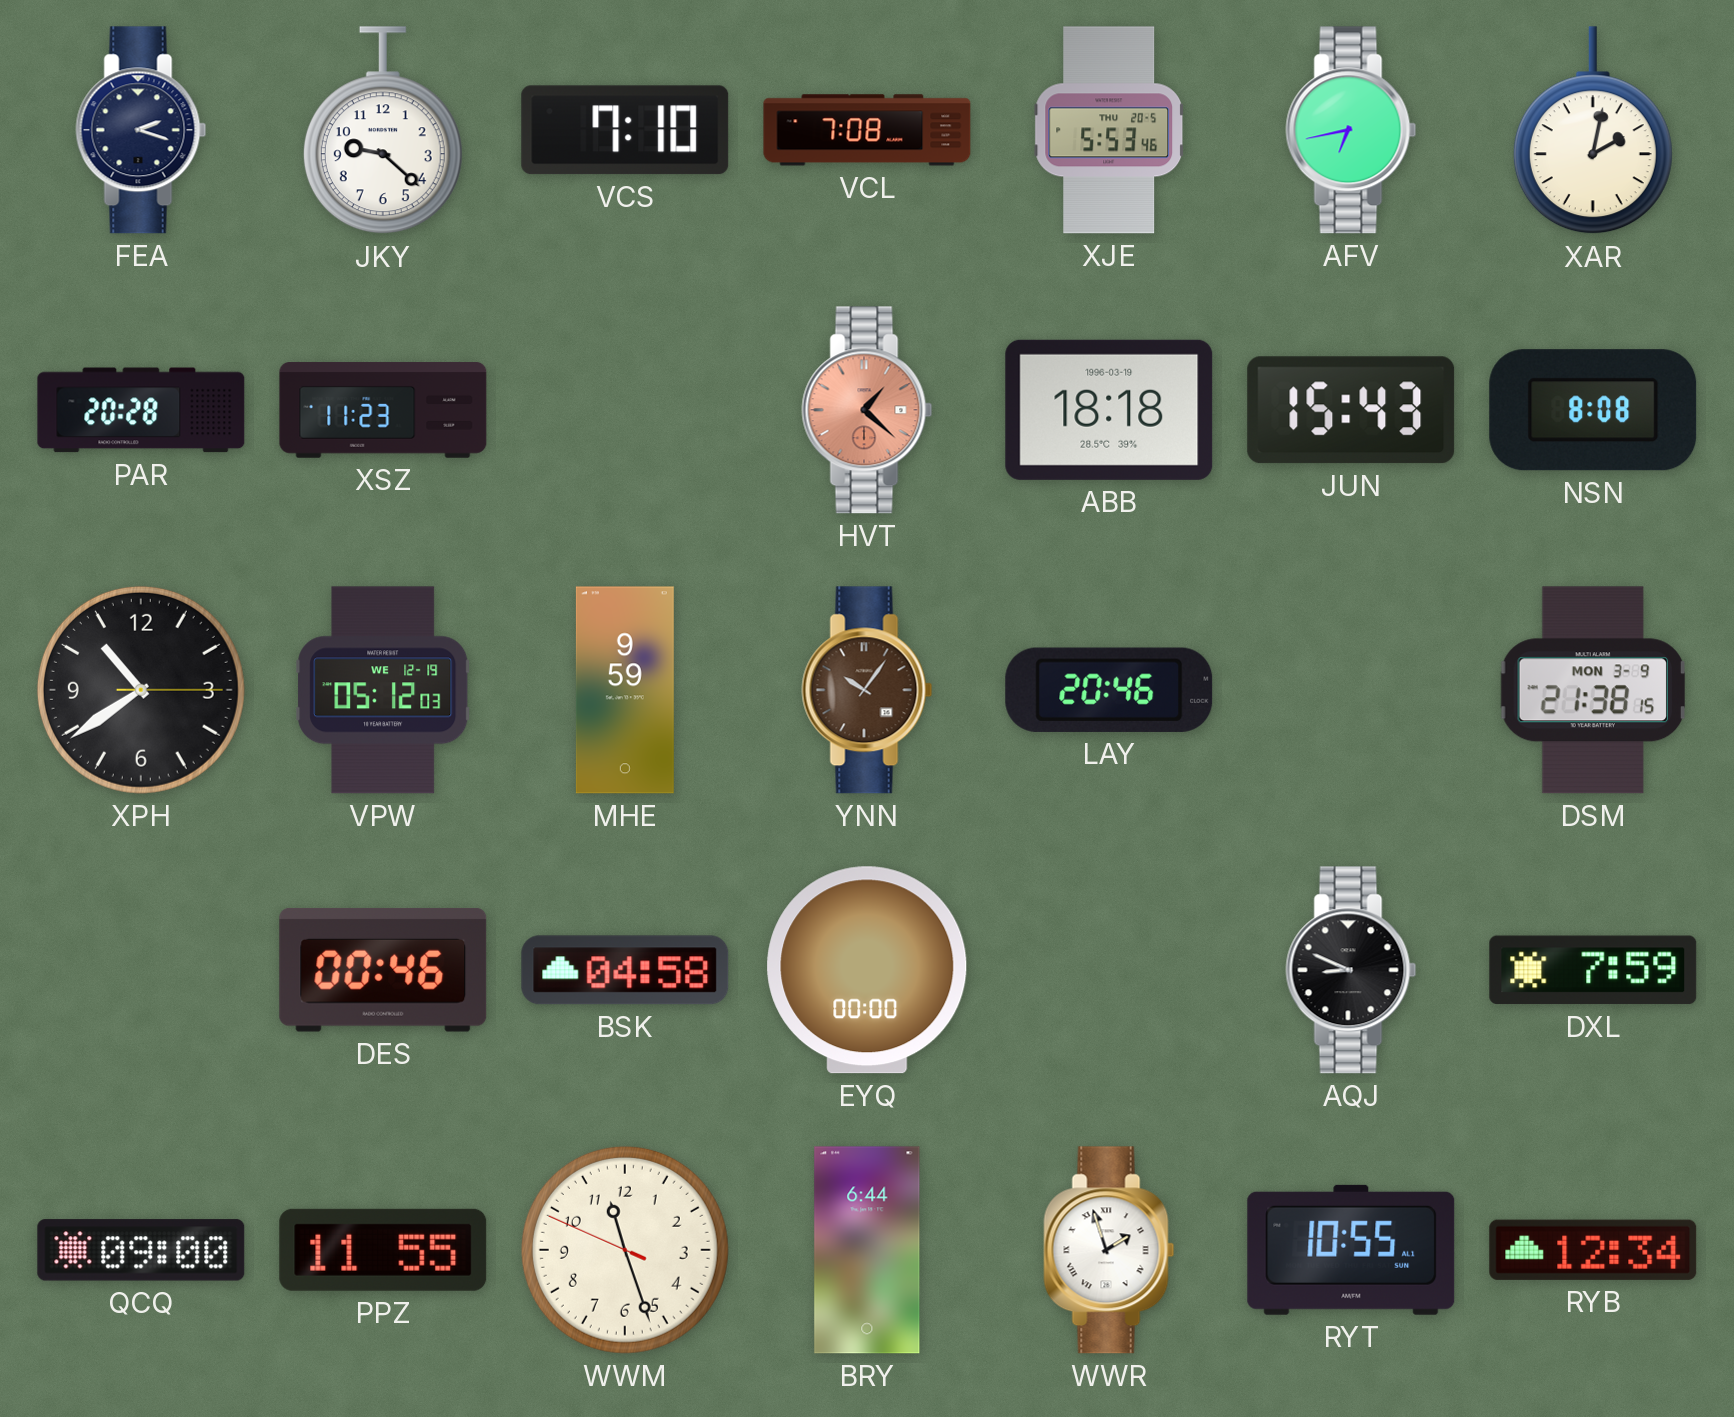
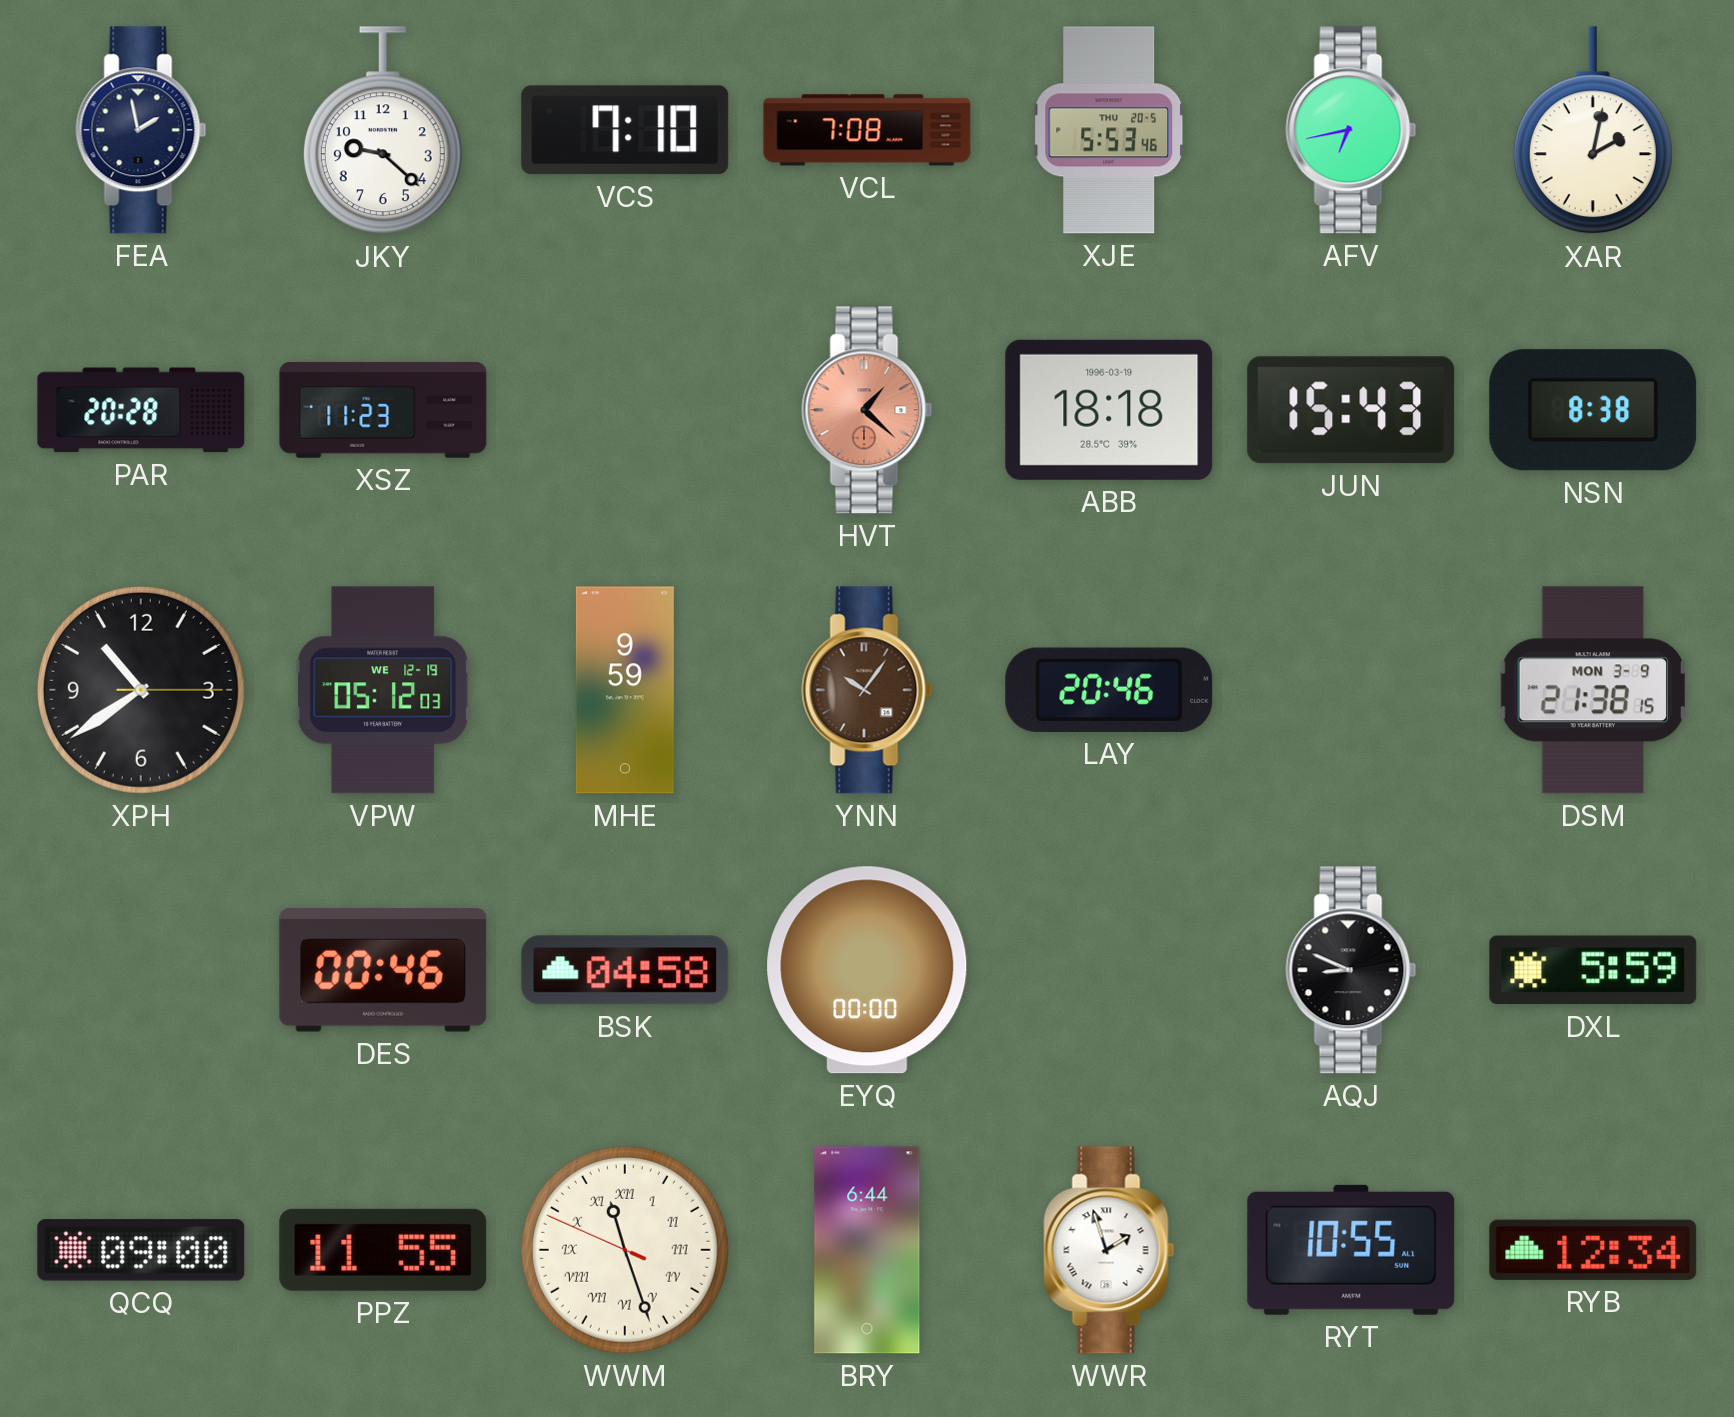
FEA: 2:18 -> 1:58
NSN: 8:08 -> 8:38
DXL: 7:59 -> 5:59
WWM numerals: Arabic -> Roman
